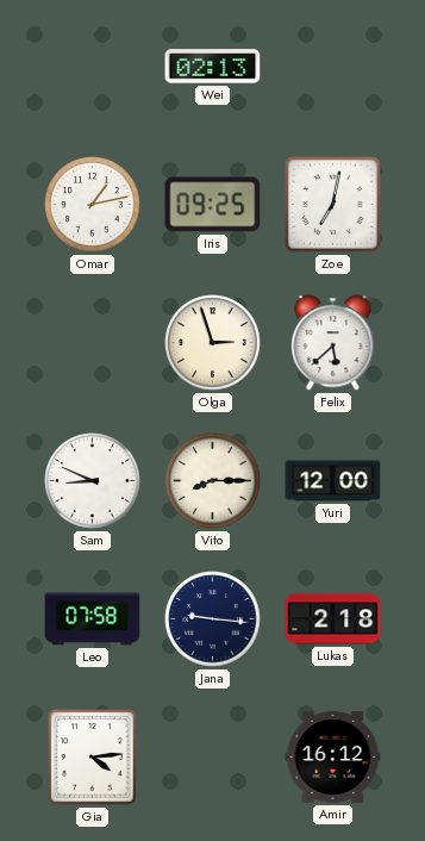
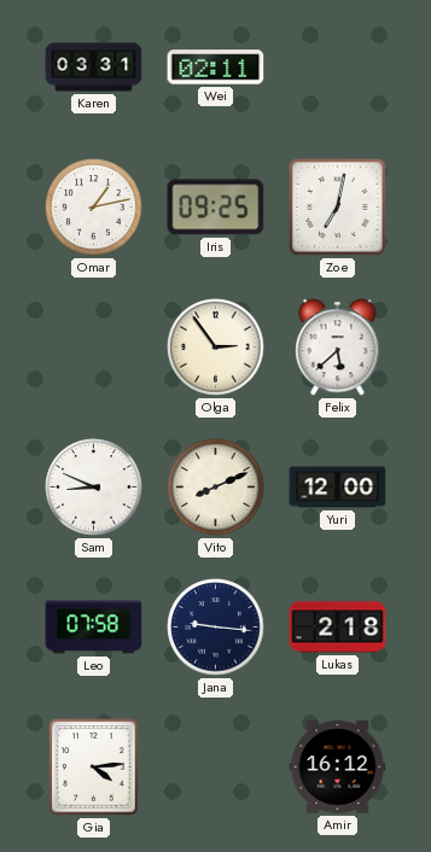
Karen: none -> 03:31
Wei: 02:13 -> 02:11
Olga: 2:57 -> 2:54
Vito: 8:15 -> 8:11
